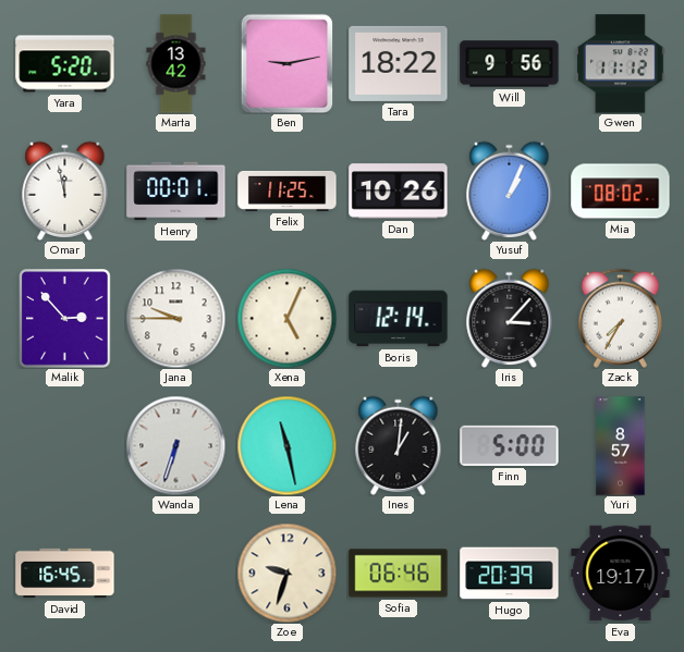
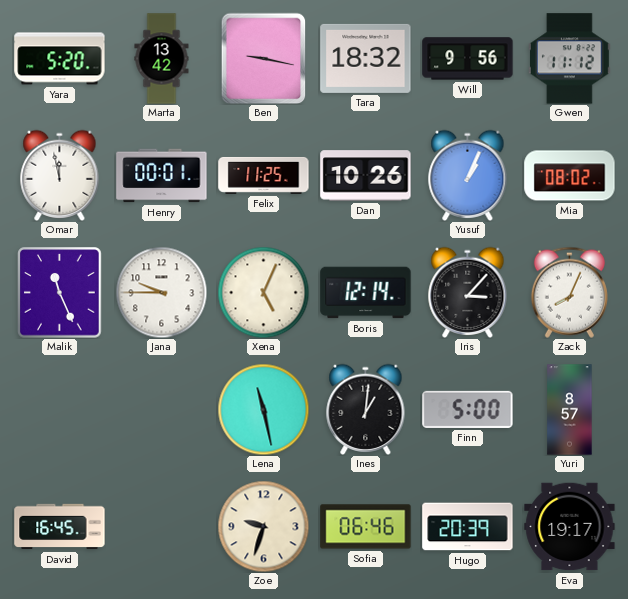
Ben: 9:13 -> 9:17
Tara: 18:22 -> 18:32
Malik: 2:53 -> 11:26
Zack: 7:35 -> 8:04
Wanda: 6:33 -> none
